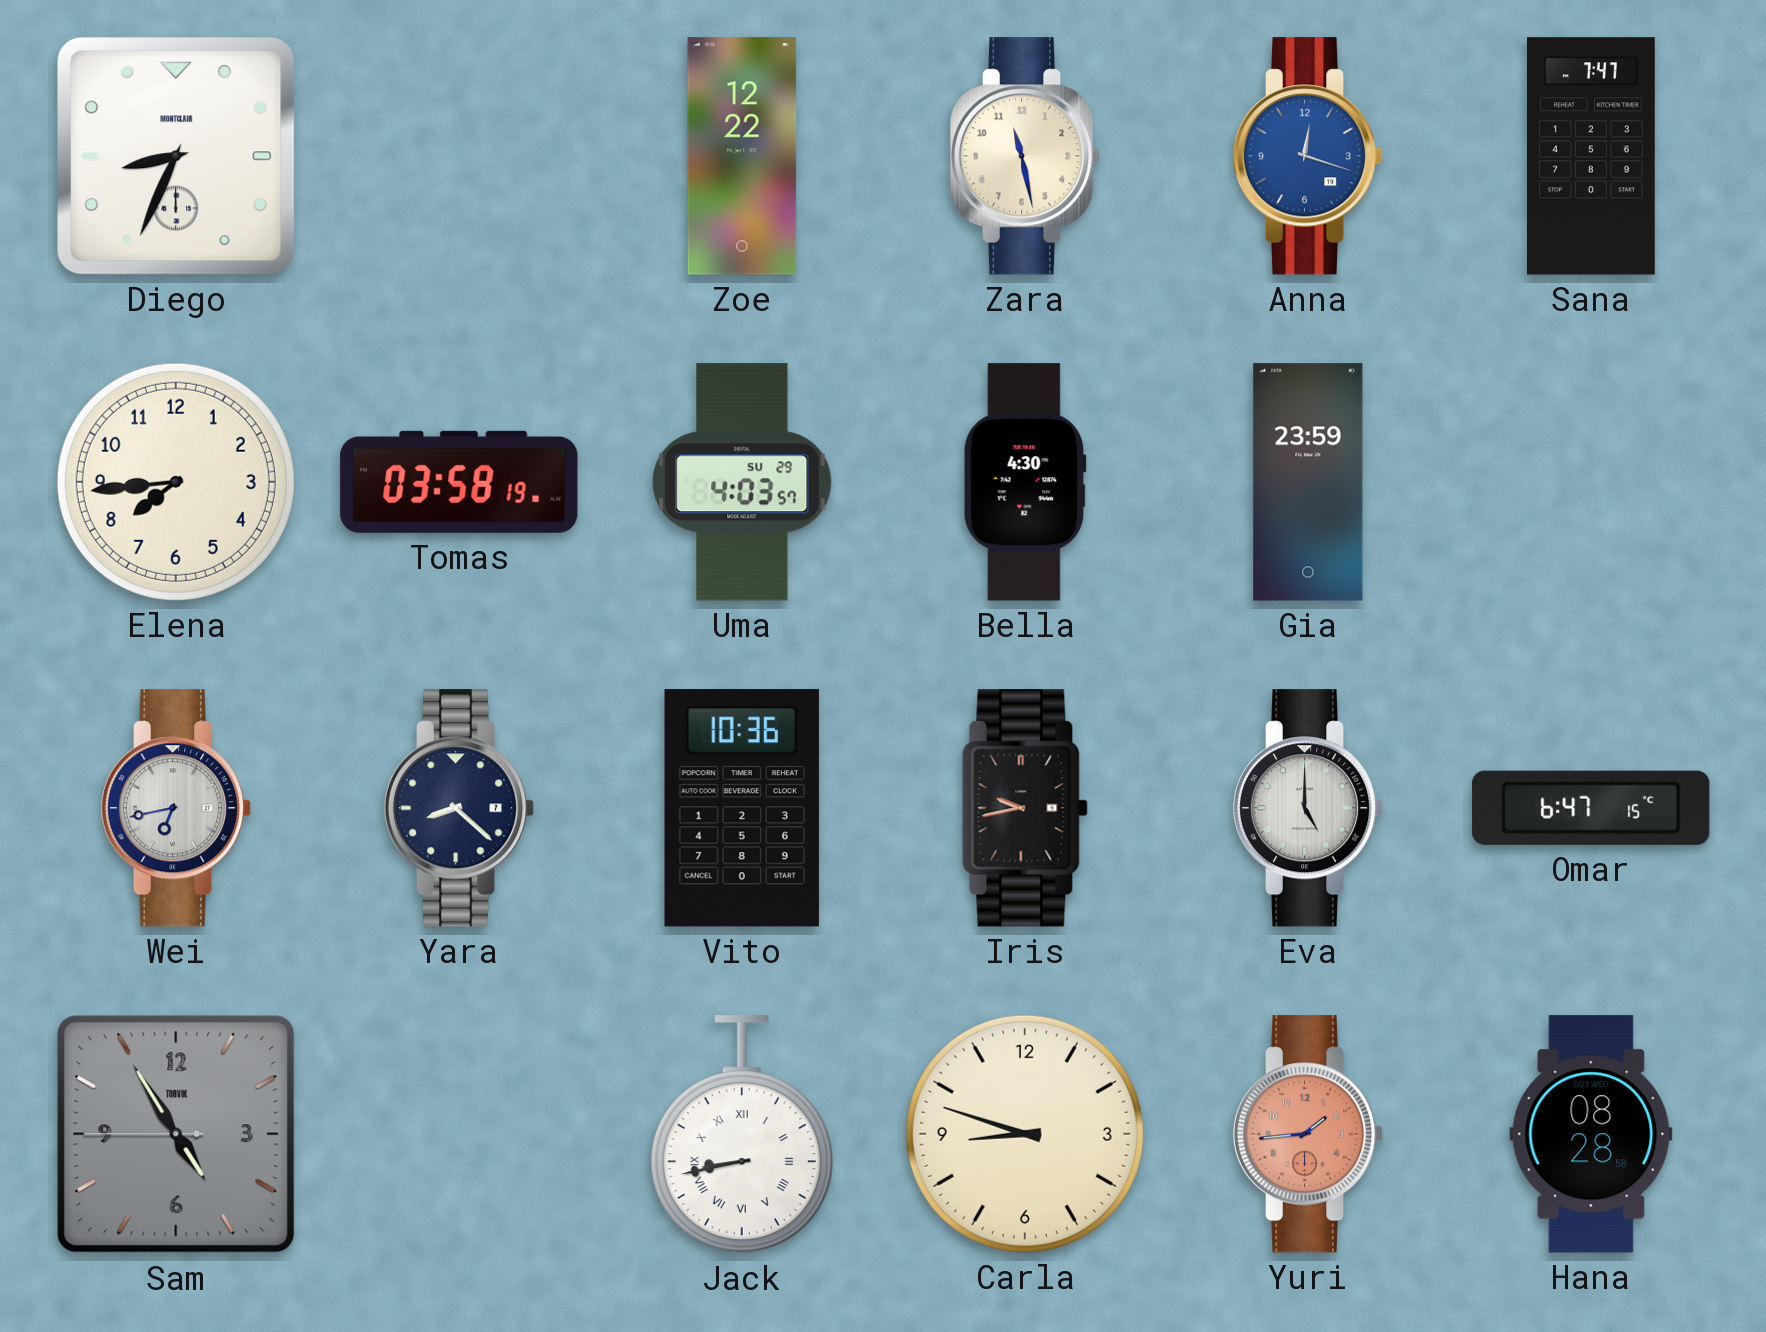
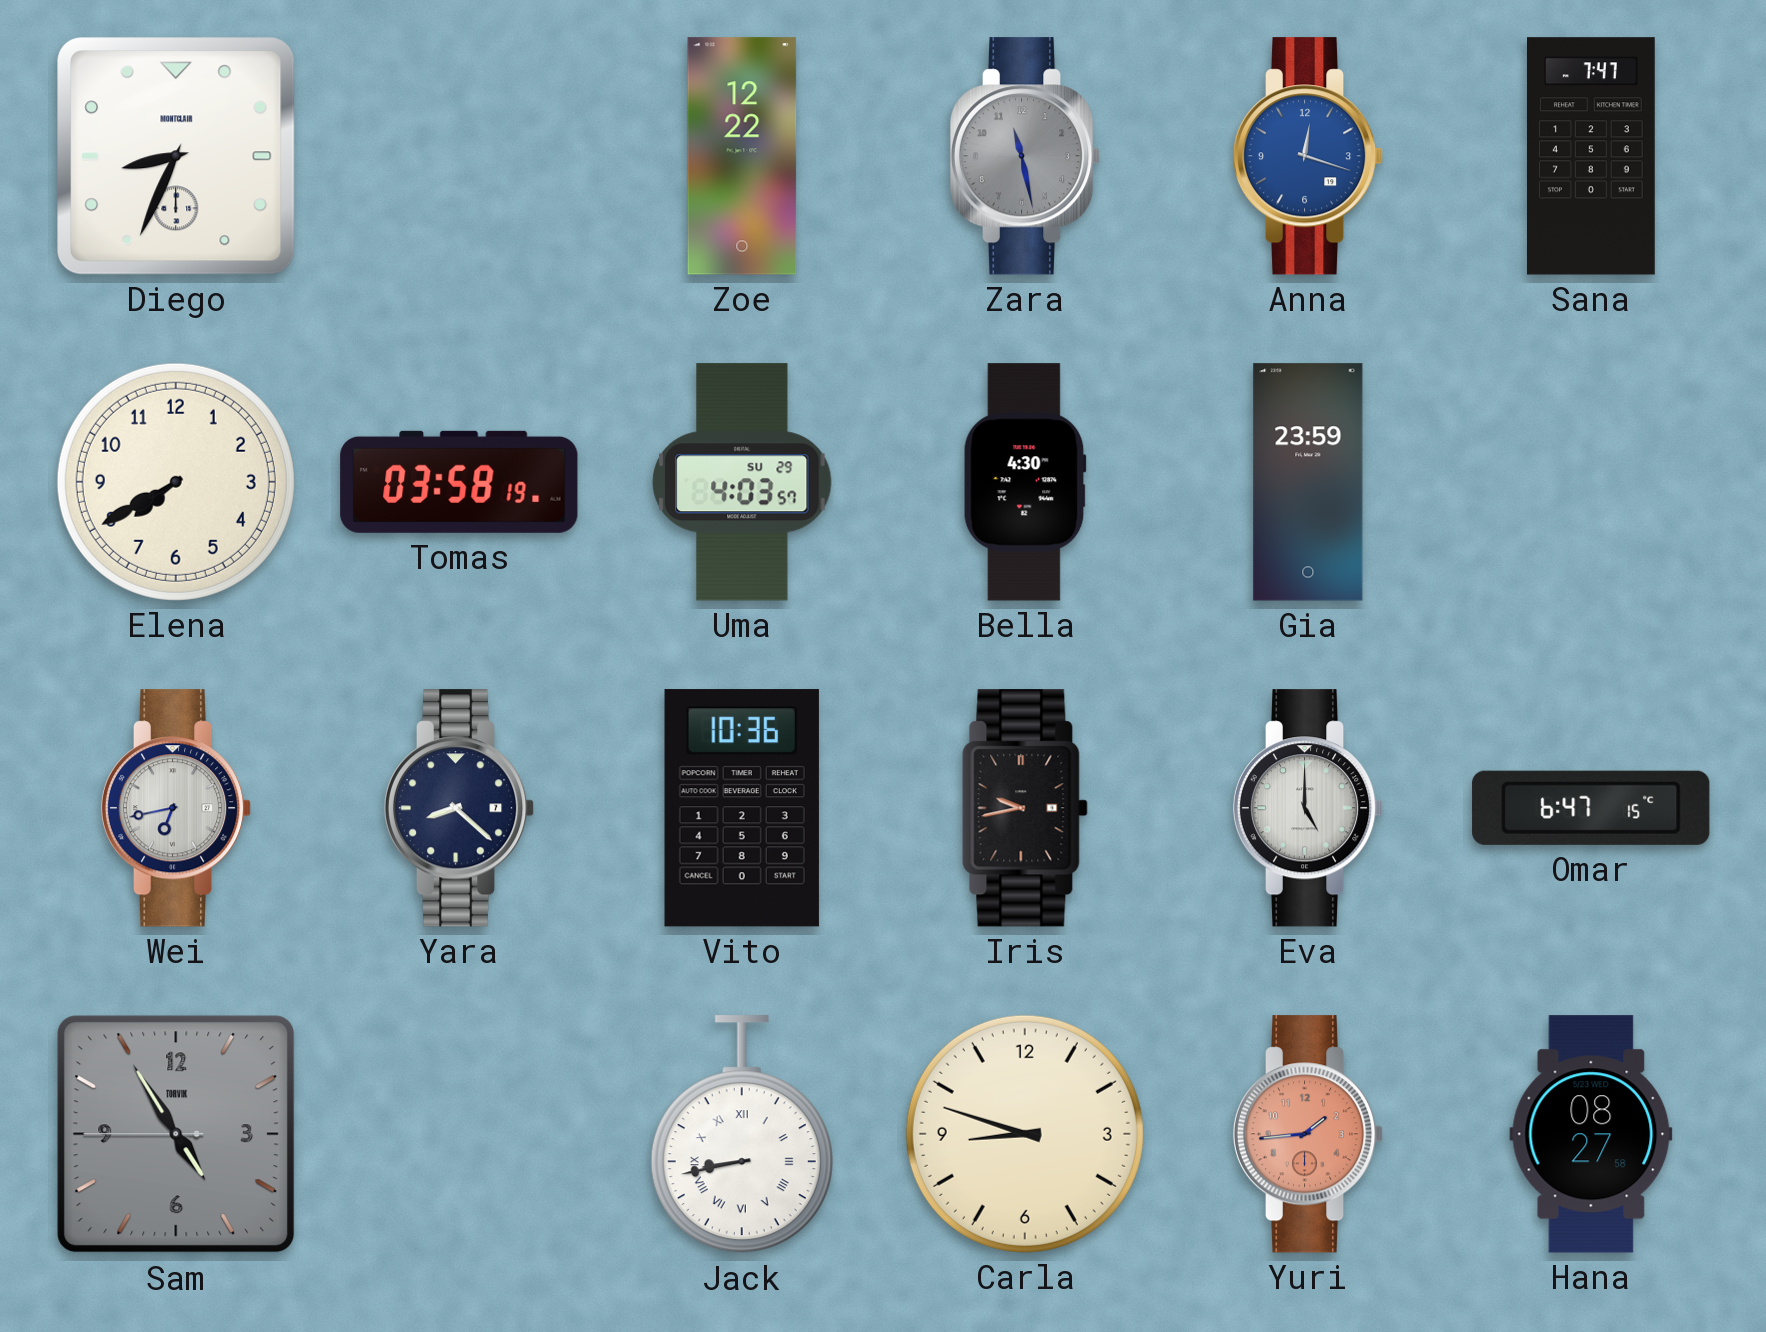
Zara dial: cream -> grey
Elena: 7:44 -> 7:40
Hana: 08:28 -> 08:27
